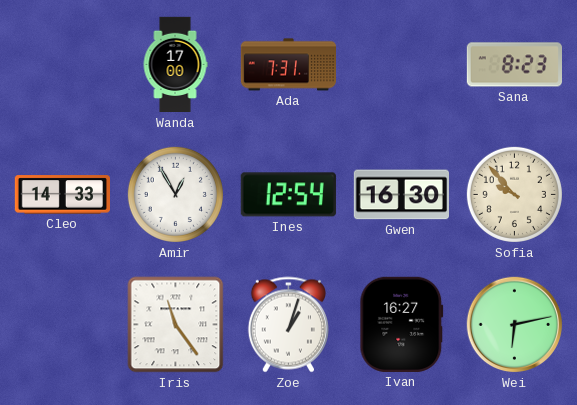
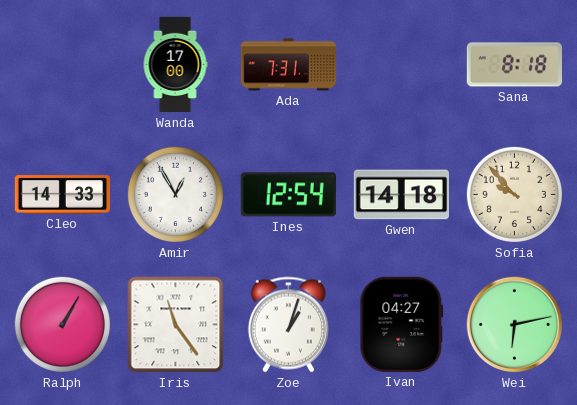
Sana: 8:23 -> 8:18
Gwen: 16:30 -> 14:18
Ralph: none -> 1:05
Ivan: 16:27 -> 04:27
